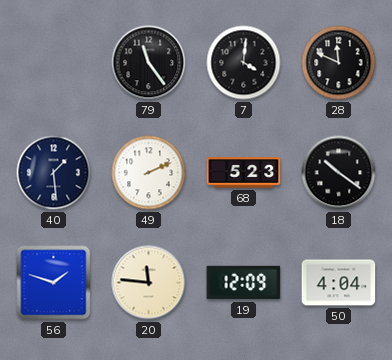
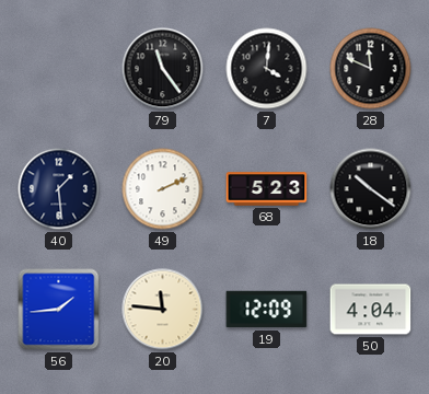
56: 1:48 -> 1:44
